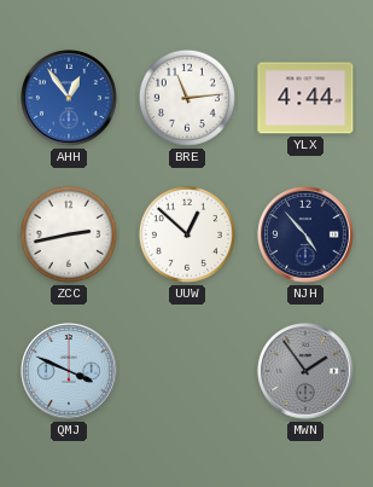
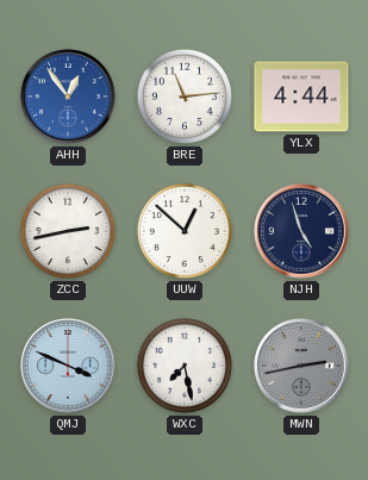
NJH: 4:53 -> 4:57
WXC: none -> 7:28
MWN: 1:54 -> 2:43
